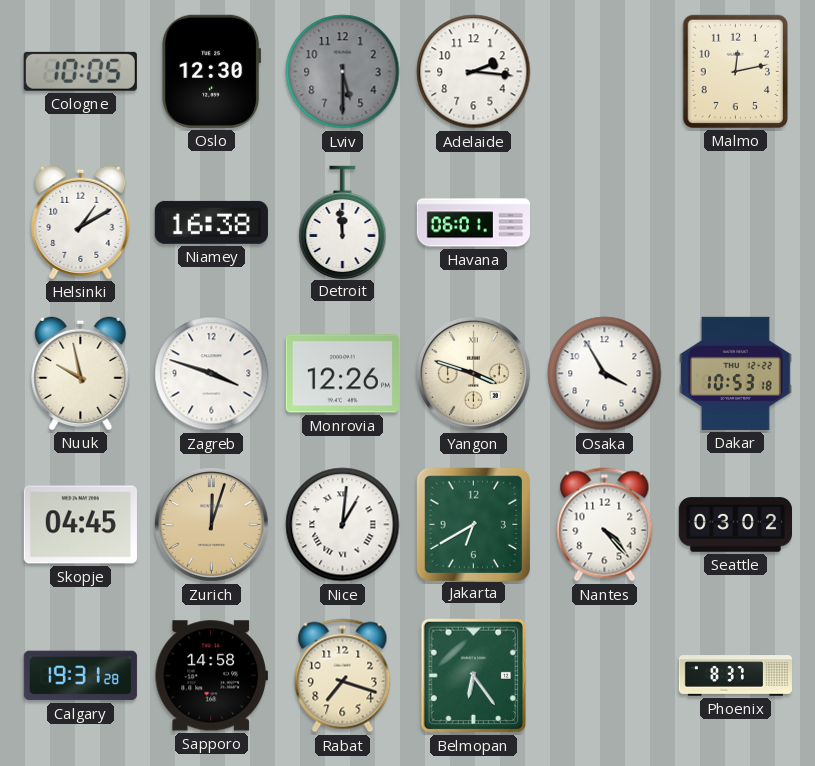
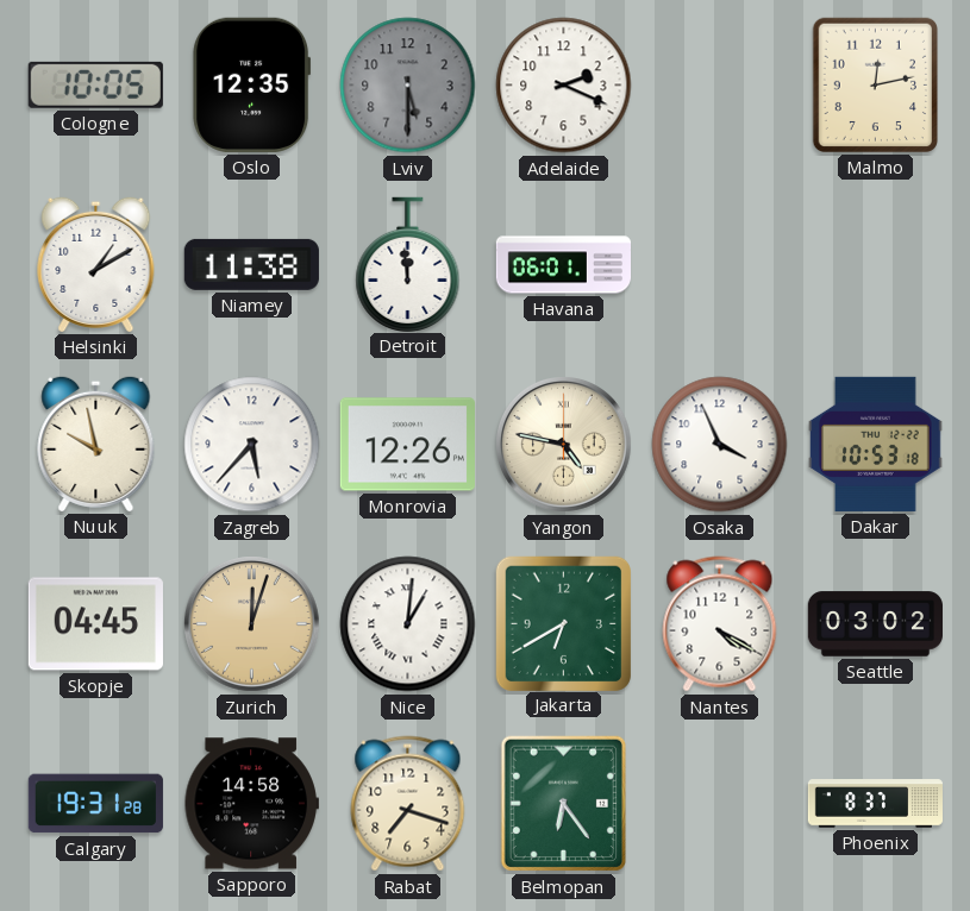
Oslo: 12:30 -> 12:35
Adelaide: 2:16 -> 2:19
Niamey: 16:38 -> 11:38
Zagreb: 3:48 -> 5:37
Yangon: 3:48 -> 4:47
Osaka: 3:55 -> 3:56
Nantes: 4:23 -> 4:20
